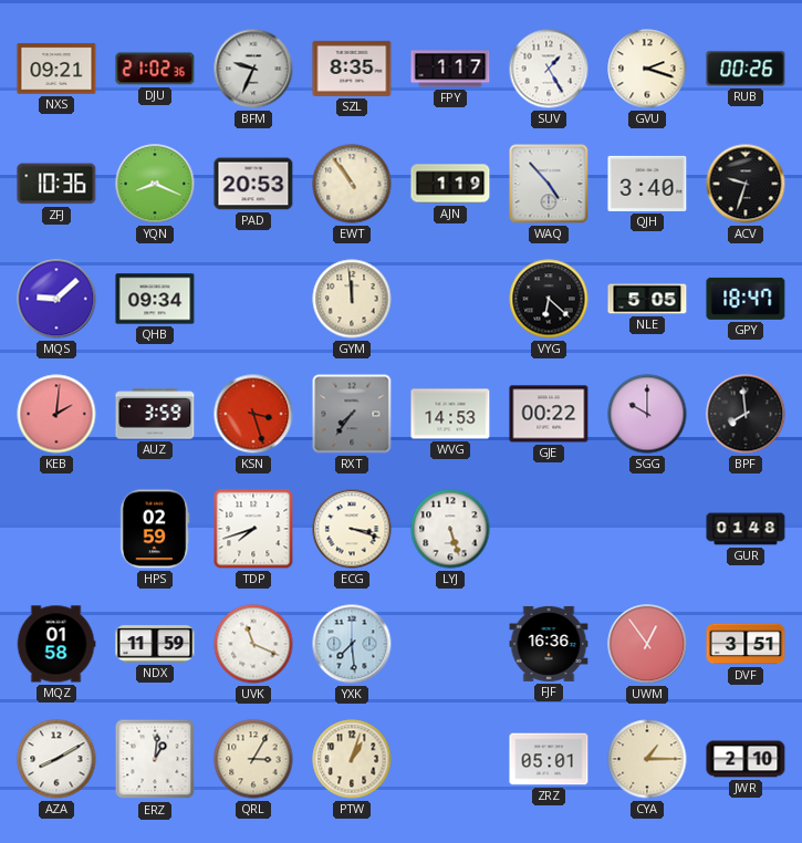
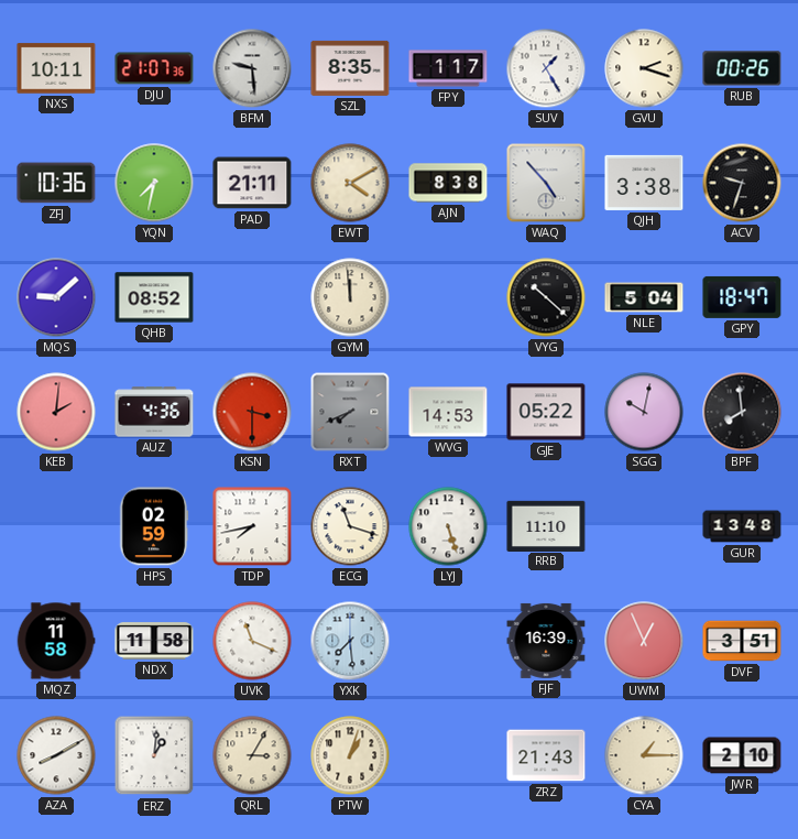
NXS: 09:21 -> 10:11
DJU: 21:02 -> 21:07
BFM: 9:34 -> 9:29
YQN: 8:19 -> 7:32
PAD: 20:53 -> 21:11
EWT: 10:54 -> 4:10
AJN: 1:19 -> 8:38
QJH: 3:40 -> 3:38
QHB: 09:34 -> 08:52
VYG: 6:22 -> 10:22
NLE: 5:05 -> 5:04
AUZ: 3:59 -> 4:36
KSN: 3:27 -> 3:30
RXT: 7:36 -> 7:41
GJE: 00:22 -> 05:22
SGG: 10:00 -> 10:02
TDP: 7:42 -> 7:43
ECG: 3:18 -> 11:18
RRB: none -> 11:10
GUR: 01:48 -> 13:48
MQZ: 01:58 -> 11:58
NDX: 11:59 -> 11:58
FJF: 16:36 -> 16:39
UWM: 12:54 -> 12:56
ZRZ: 05:01 -> 21:43
